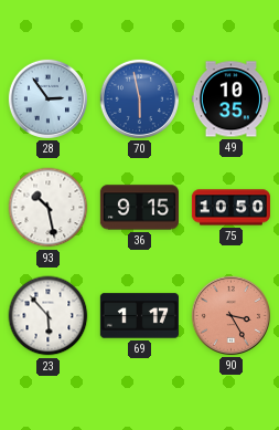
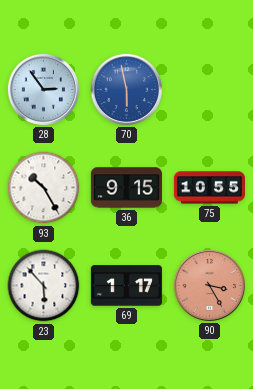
49: 10:35 -> none
93: 10:28 -> 10:25
75: 10:50 -> 10:55
